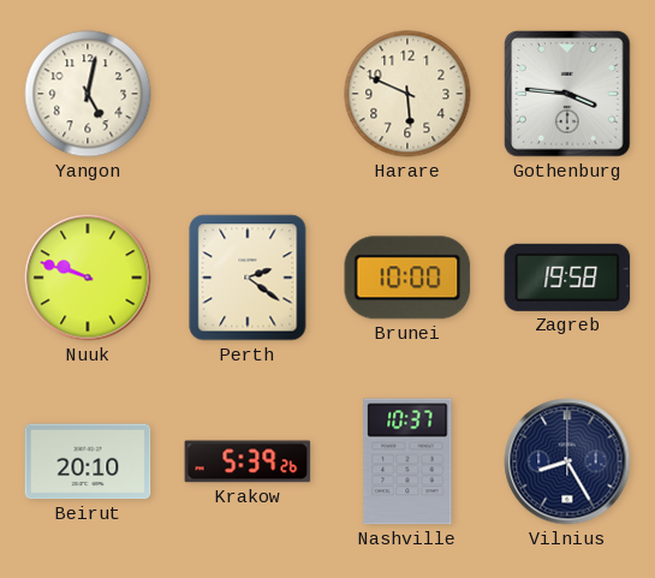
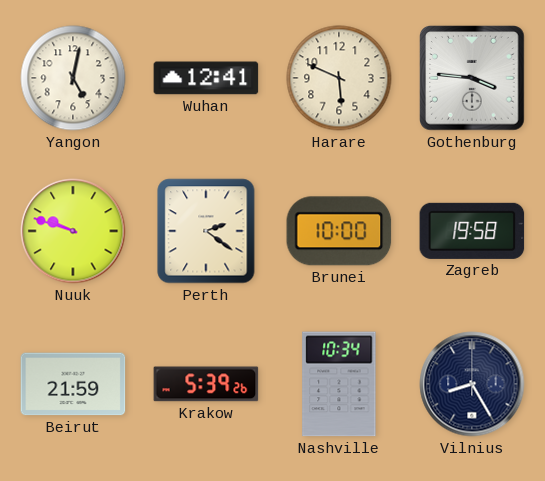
Wuhan: none -> 12:41
Beirut: 20:10 -> 21:59
Nashville: 10:37 -> 10:34
